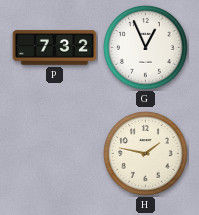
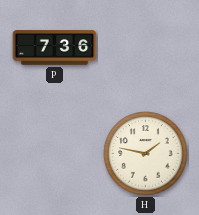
P: 7:32 -> 7:36
G: 12:56 -> none
